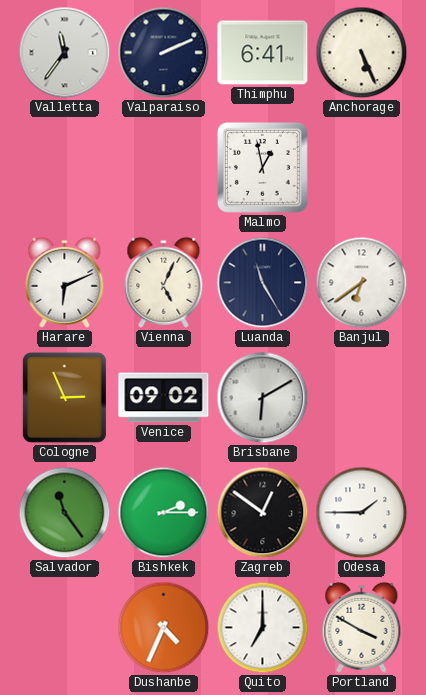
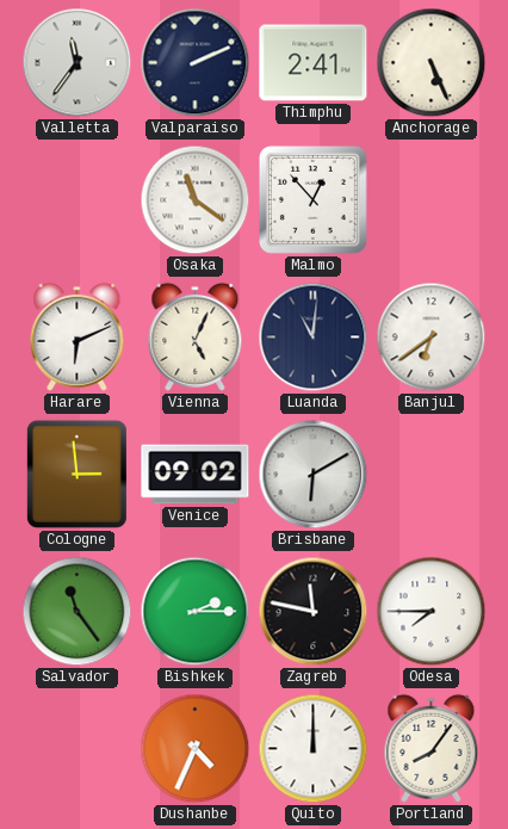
Thimphu: 6:41 -> 2:41
Osaka: none -> 11:21
Malmo: 12:58 -> 12:53
Luanda: 11:25 -> 11:01
Cologne: 2:56 -> 2:59
Zagreb: 12:51 -> 11:47
Odesa: 1:45 -> 7:45
Quito: 7:00 -> 12:00
Portland: 3:50 -> 8:06
